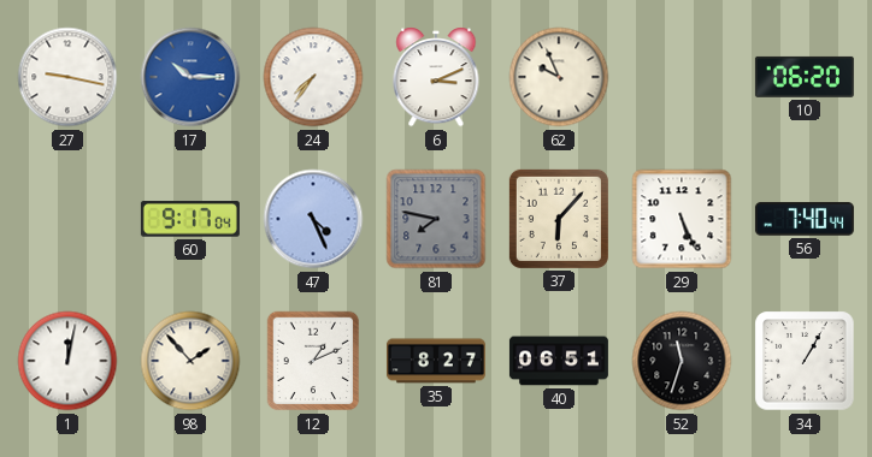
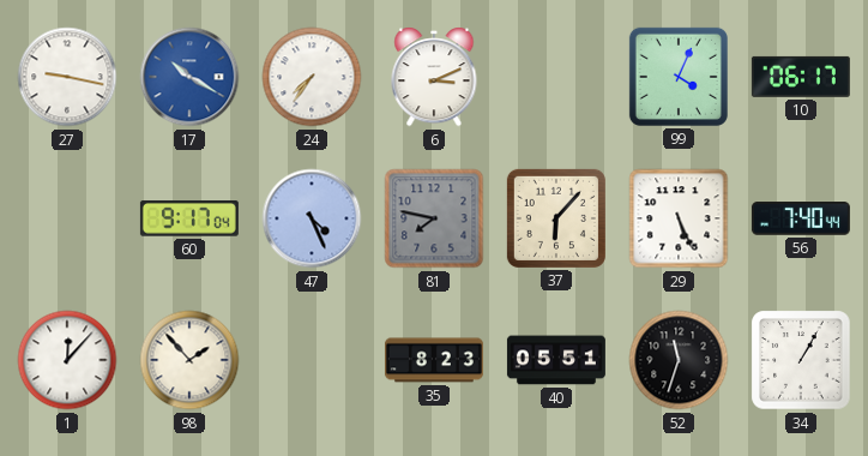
17: 10:15 -> 10:20
62: 9:56 -> none
99: none -> 4:04
10: 06:20 -> 06:17
1: 12:02 -> 12:07
12: 1:11 -> none
35: 8:27 -> 8:23
40: 06:51 -> 05:51
